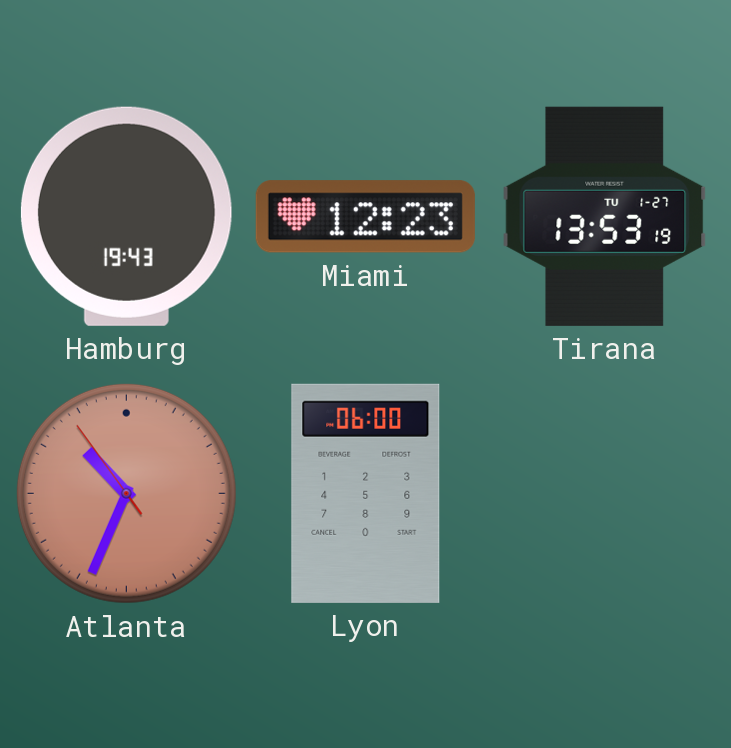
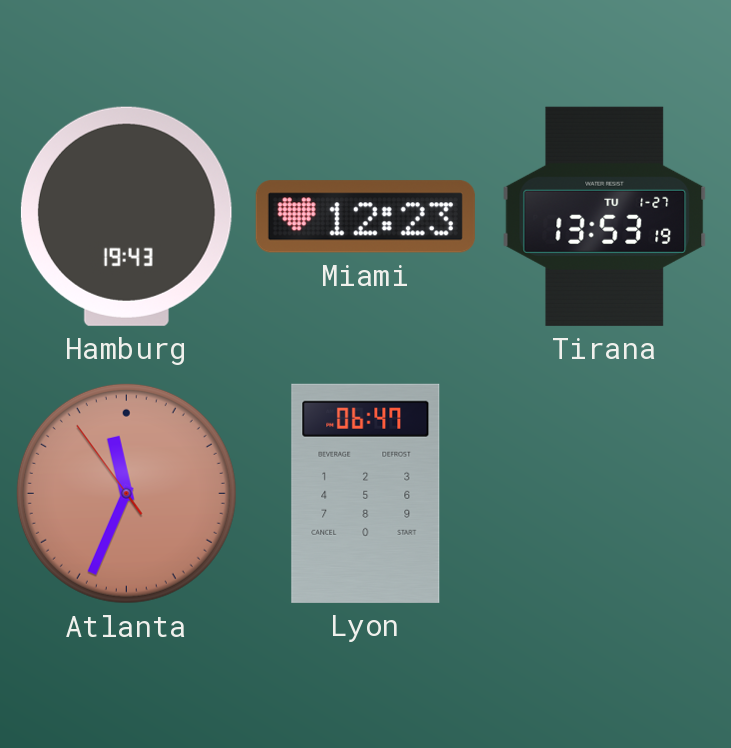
Atlanta: 10:33 -> 11:33
Lyon: 06:00 -> 06:47
